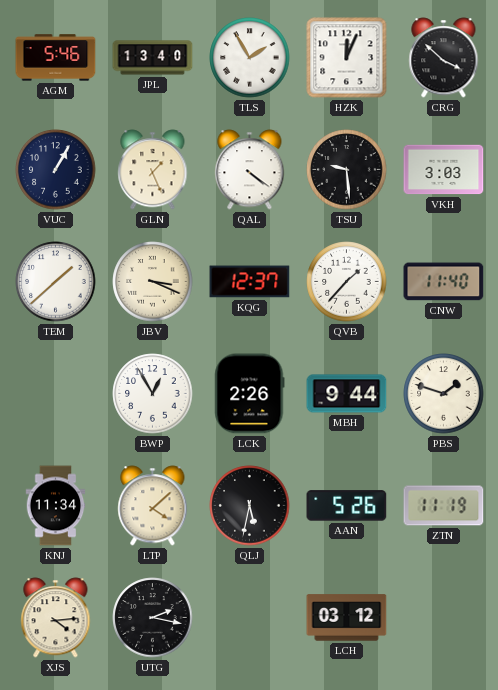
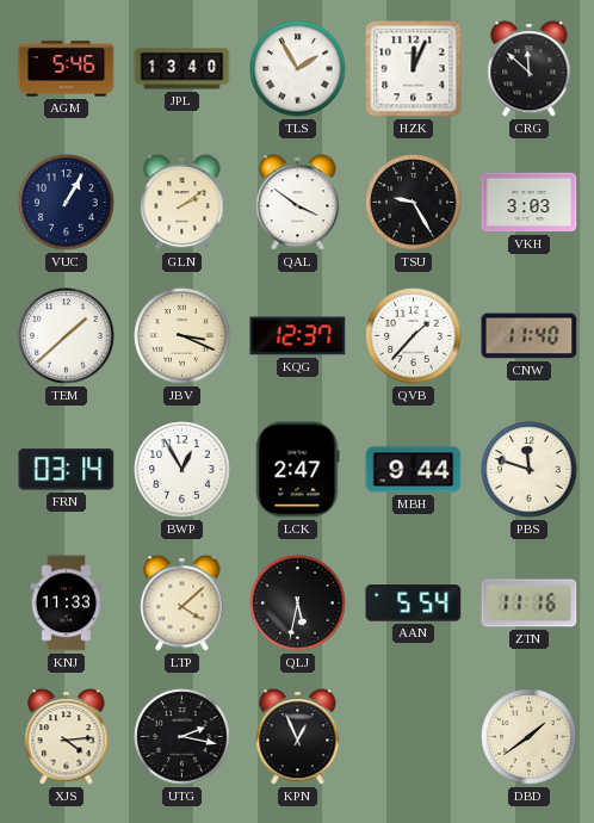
CRG: 3:52 -> 11:52
GLN: 1:26 -> 2:09
QAL: 4:21 -> 3:51
TSU: 9:29 -> 9:25
FRN: none -> 03:14
LCK: 2:26 -> 2:47
PBS: 1:48 -> 11:48
KNJ: 11:34 -> 11:33
AAN: 5:26 -> 5:54
ZTN: 11:19 -> 11:16
KPN: none -> 12:56
LCH: 03:12 -> none
DBD: none -> 1:39
